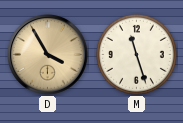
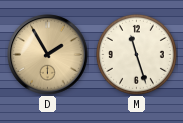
D: 3:55 -> 1:55
